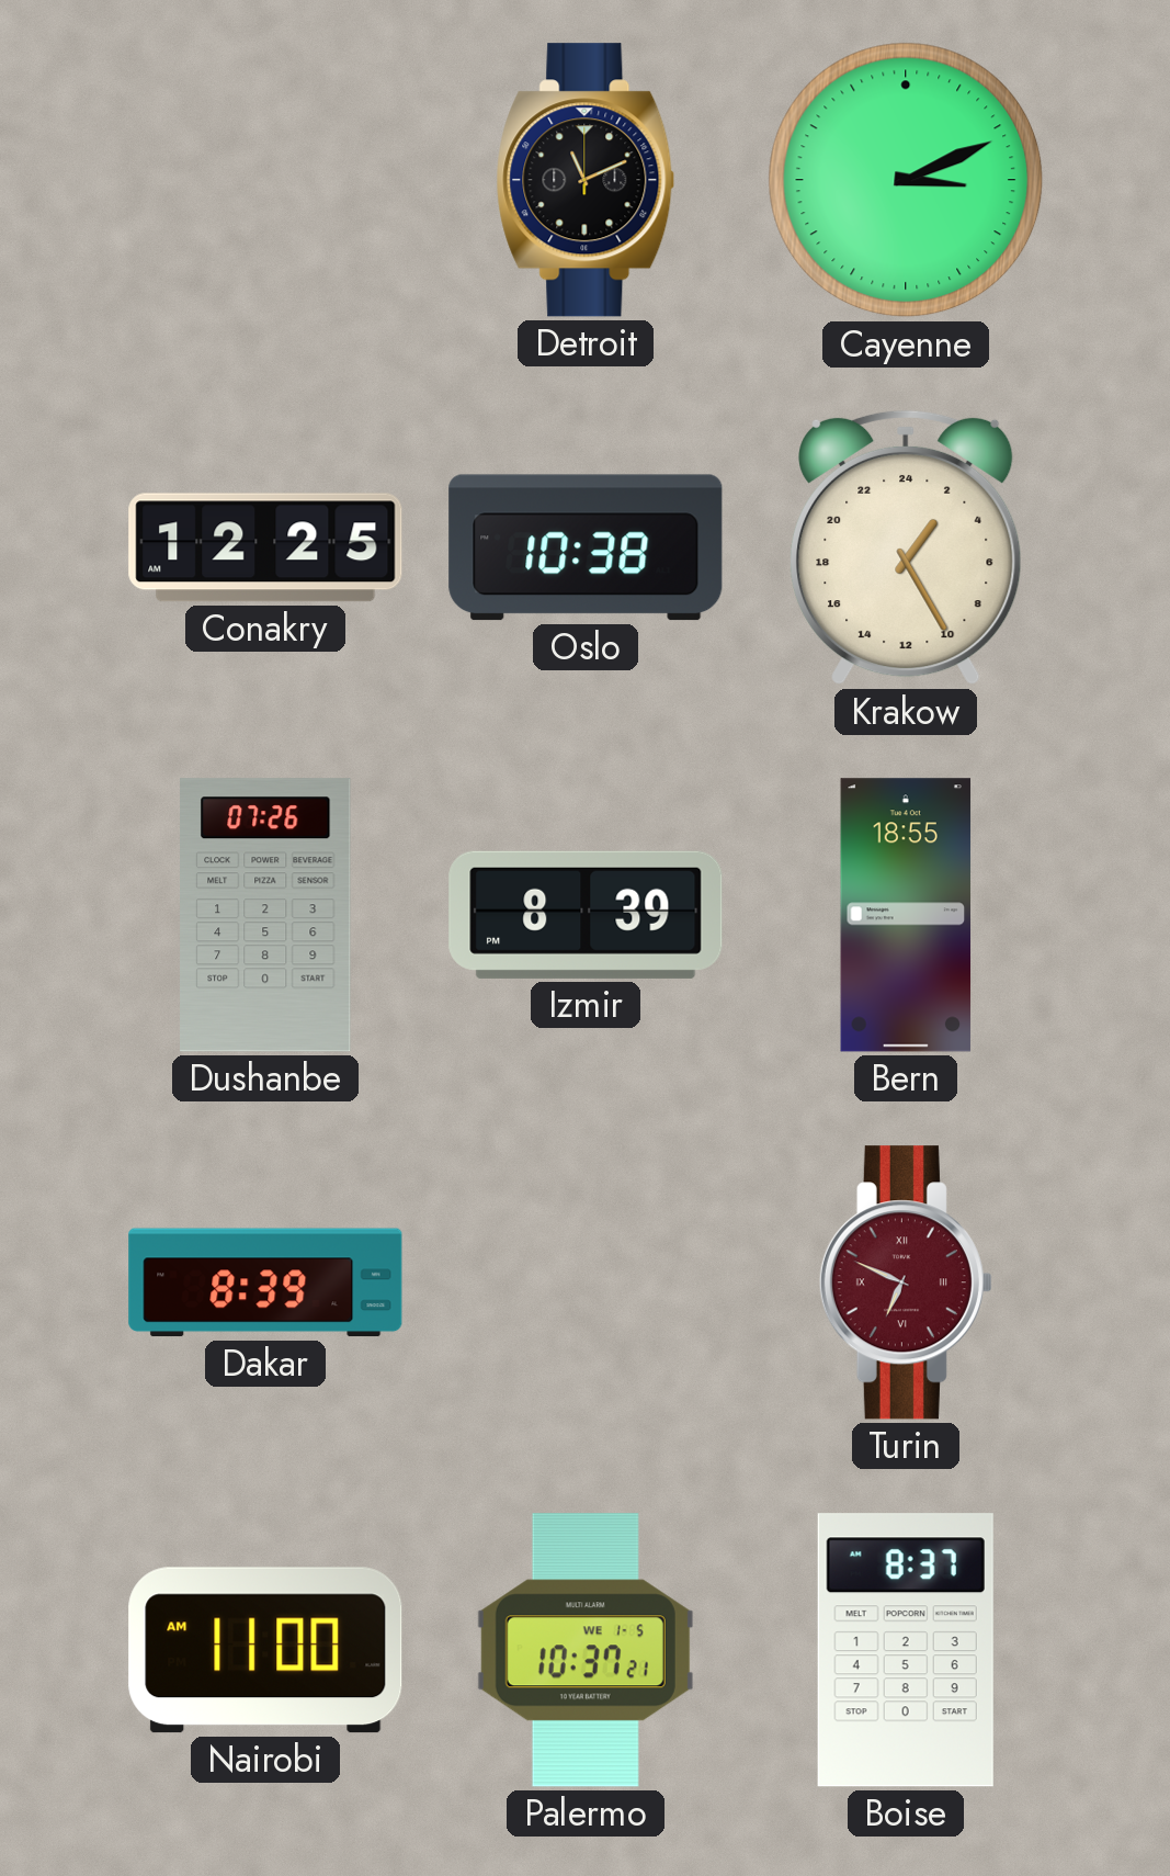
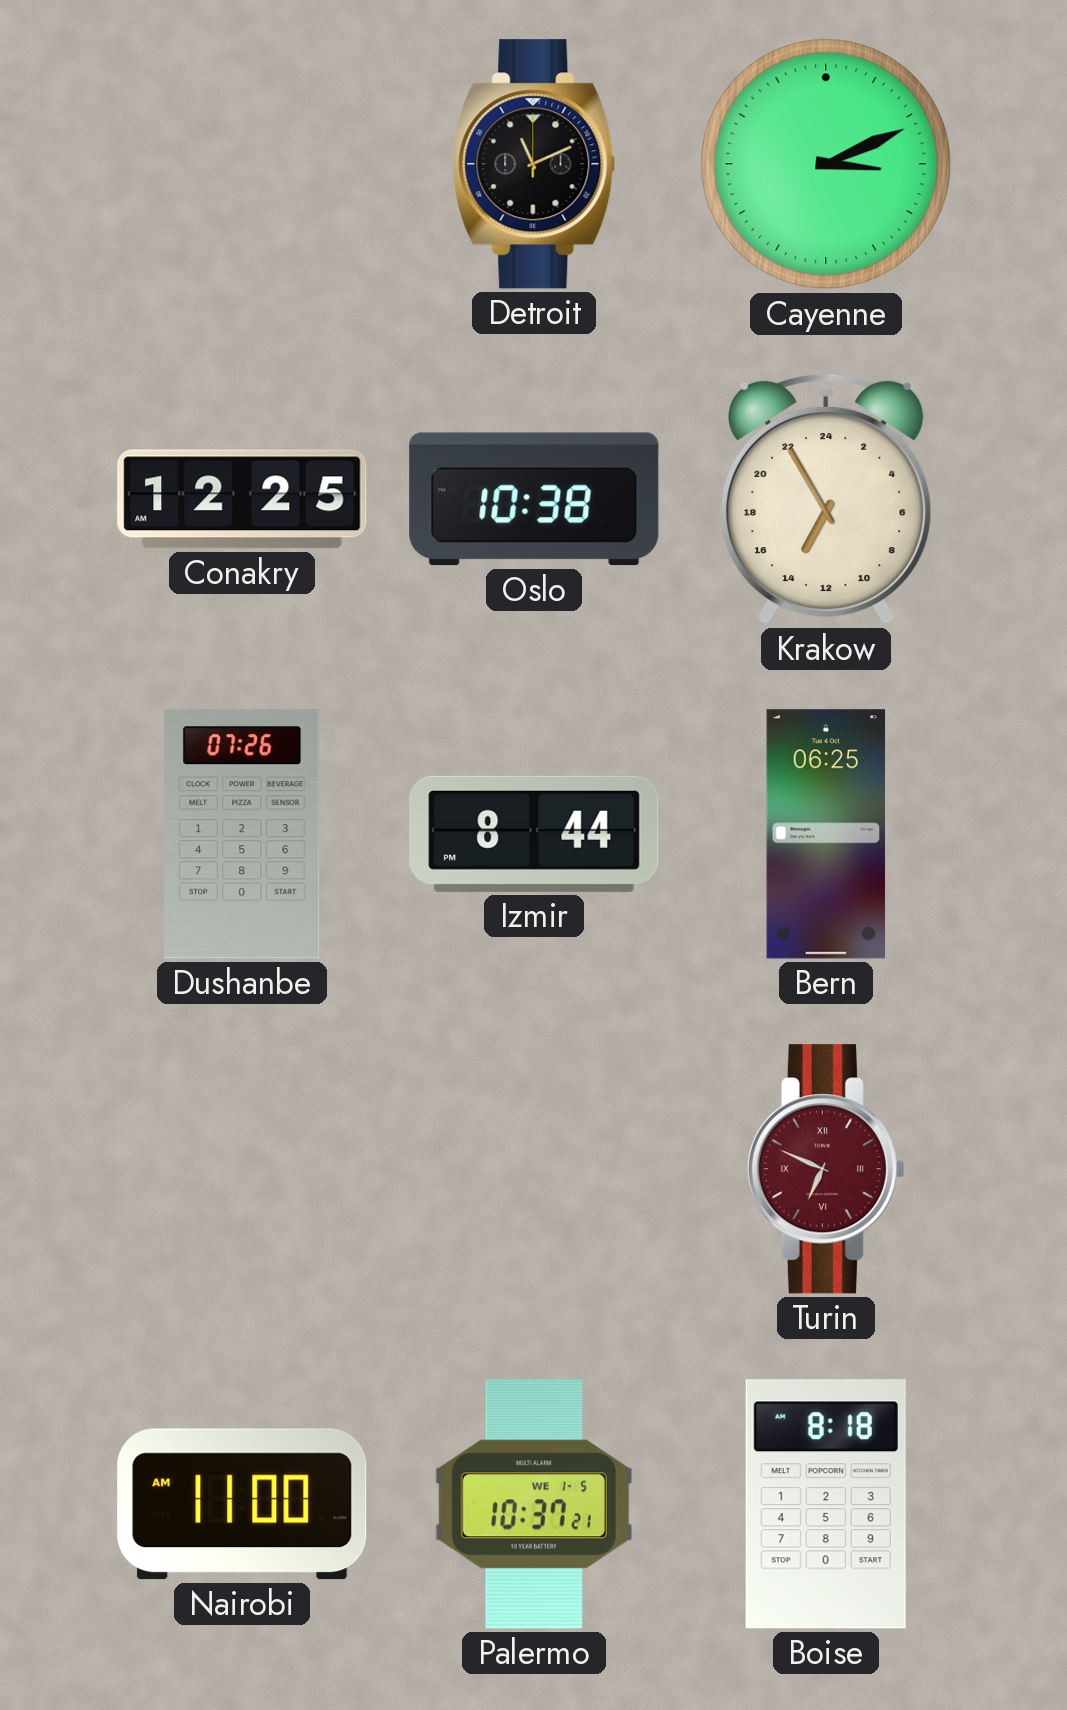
Krakow: 2:25 -> 13:55
Izmir: 8:39 -> 8:44
Bern: 18:55 -> 06:25
Dakar: 8:39 -> none
Boise: 8:37 -> 8:18
